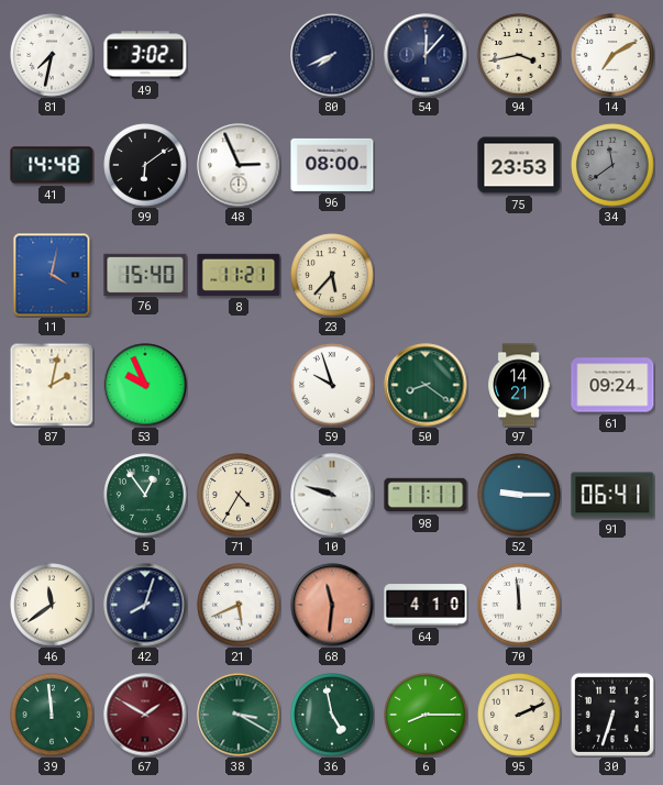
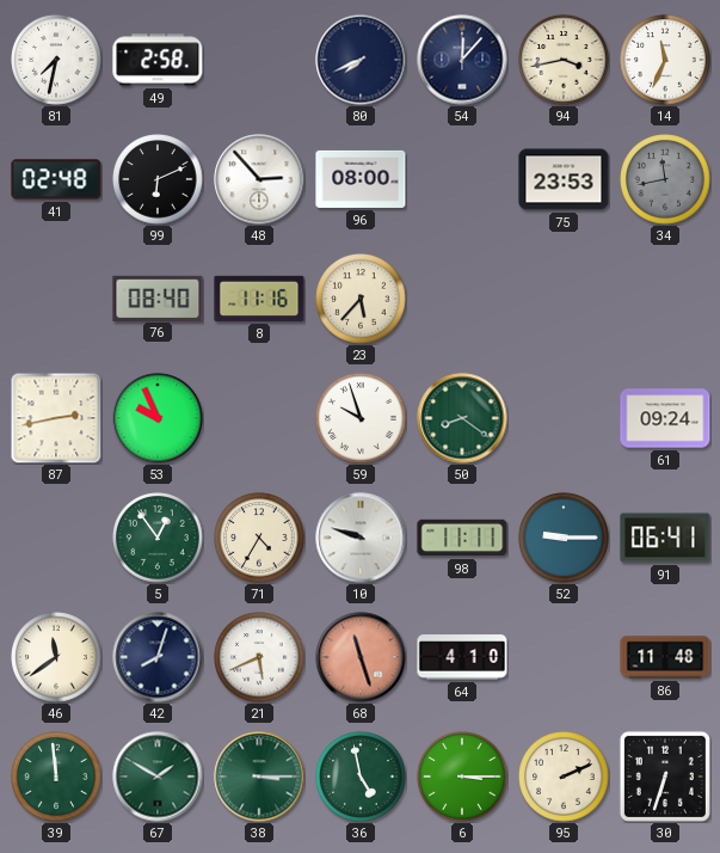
49: 3:02 -> 2:58
14: 7:10 -> 11:34
41: 14:48 -> 02:48
99: 6:09 -> 6:11
48: 2:56 -> 2:53
34: 11:39 -> 11:43
11: 4:02 -> none
76: 15:40 -> 08:40
8: 11:21 -> 11:16
87: 2:02 -> 2:43
97: 14:21 -> none
68: 11:31 -> 11:27
70: 11:59 -> none
86: none -> 11:48
67 dial: burgundy -> green
38: 3:20 -> 3:15
6: 8:15 -> 3:15
